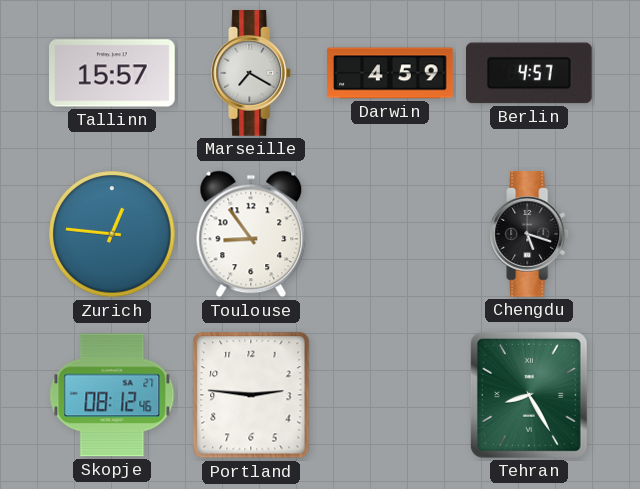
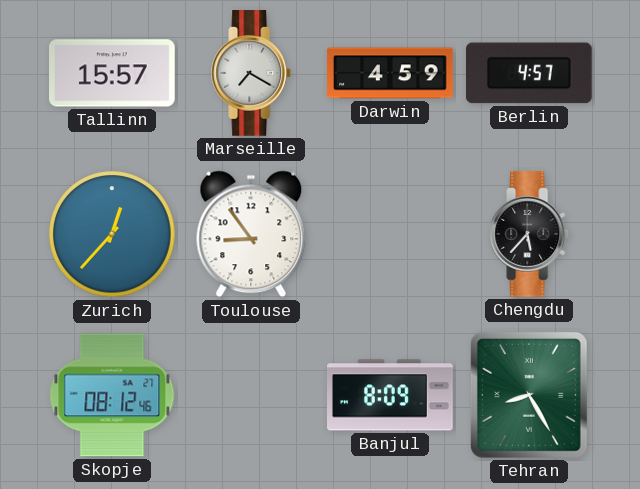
Zurich: 12:46 -> 12:37
Chengdu: 5:18 -> 5:37
Portland: 2:46 -> none
Banjul: none -> 8:09
